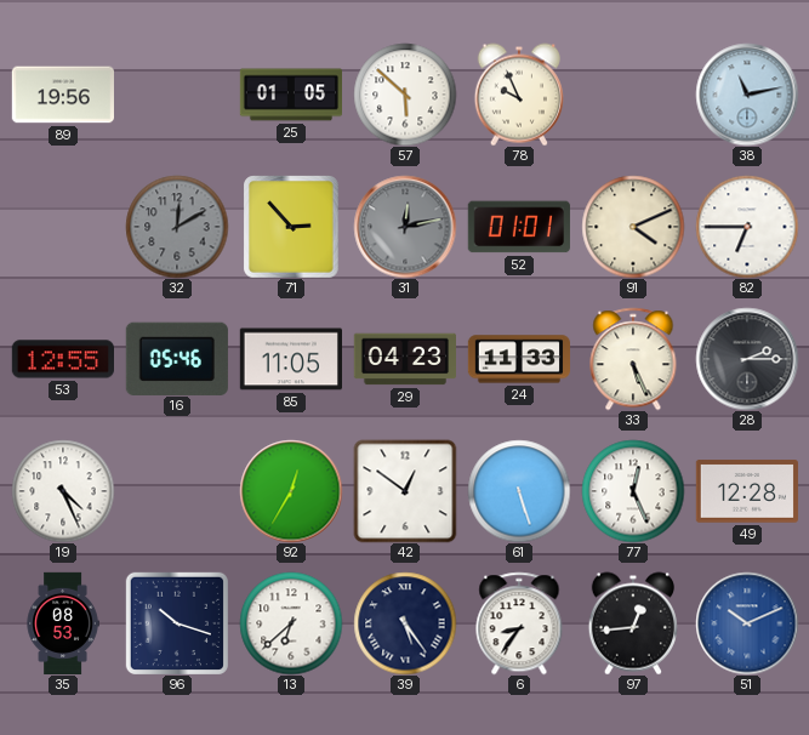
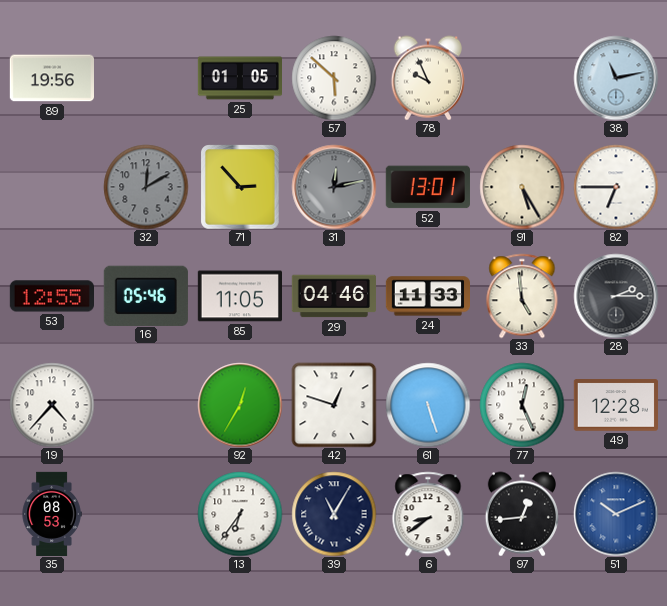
52: 01:01 -> 13:01
91: 4:11 -> 5:25
29: 04:23 -> 04:46
33: 5:26 -> 4:59
19: 4:26 -> 4:37
42: 12:51 -> 12:48
96: 10:18 -> none
13: 6:38 -> 6:36
39: 5:24 -> 11:05
6: 8:36 -> 8:39
